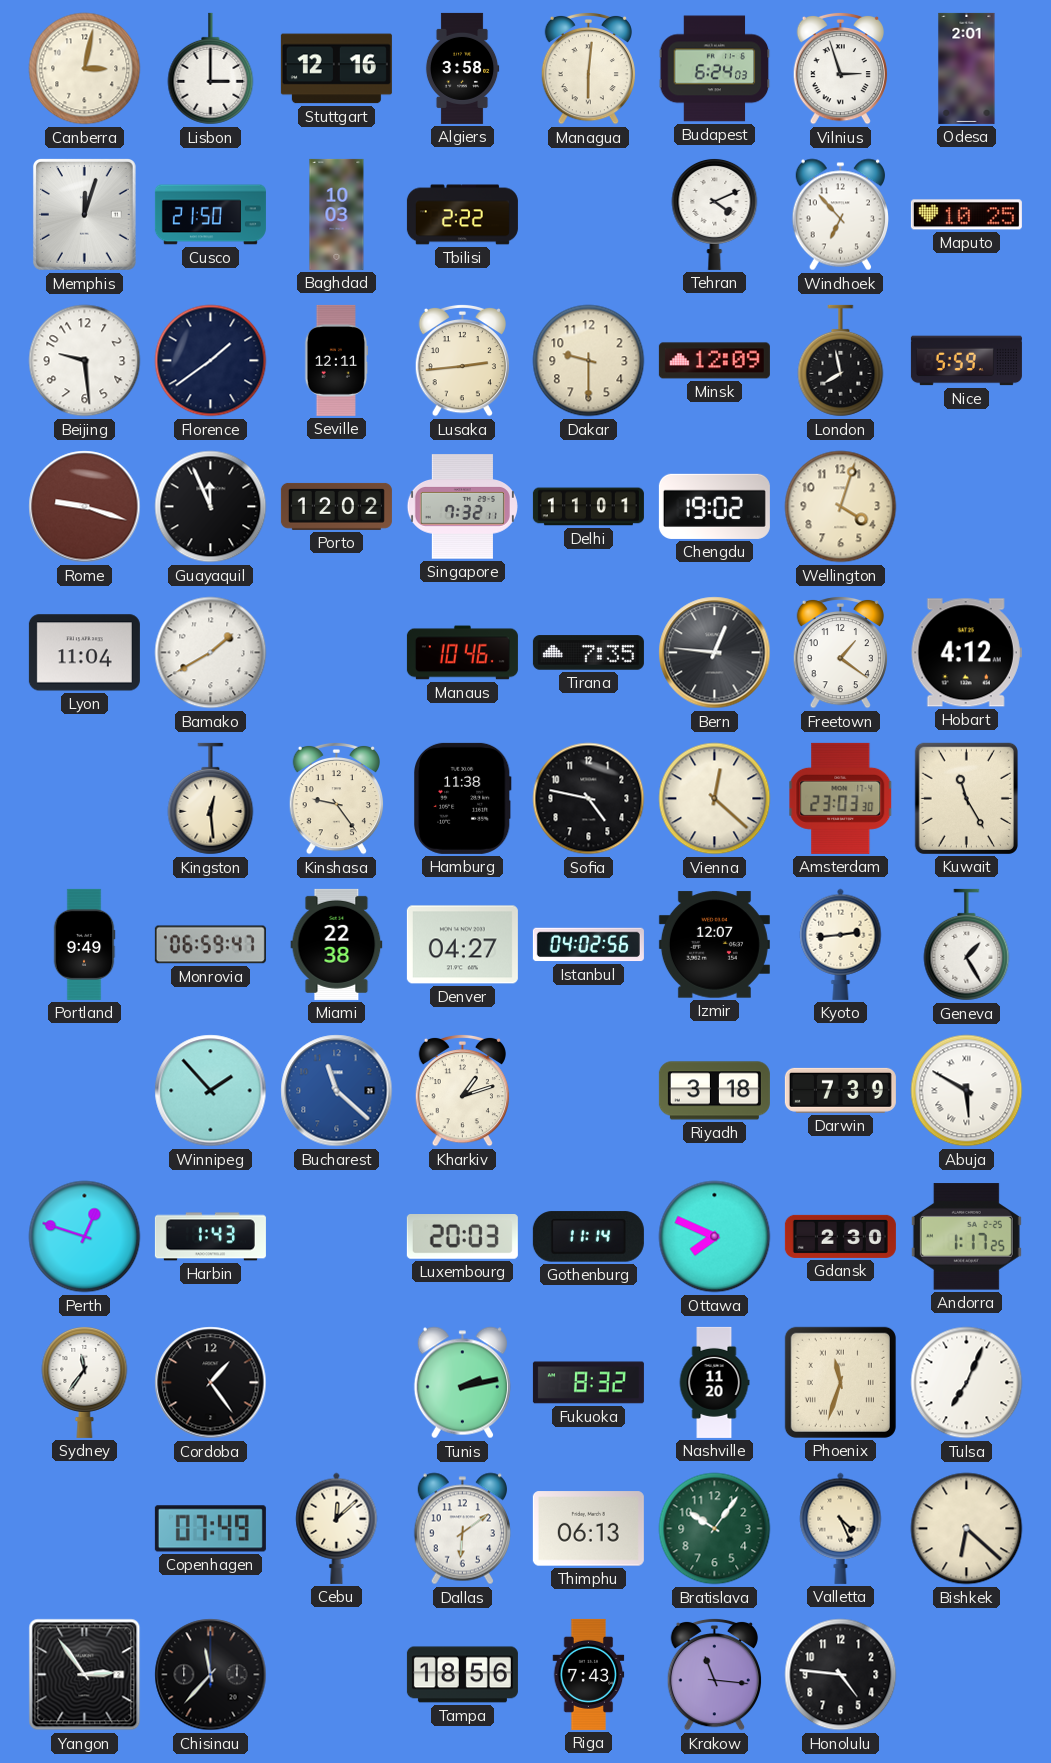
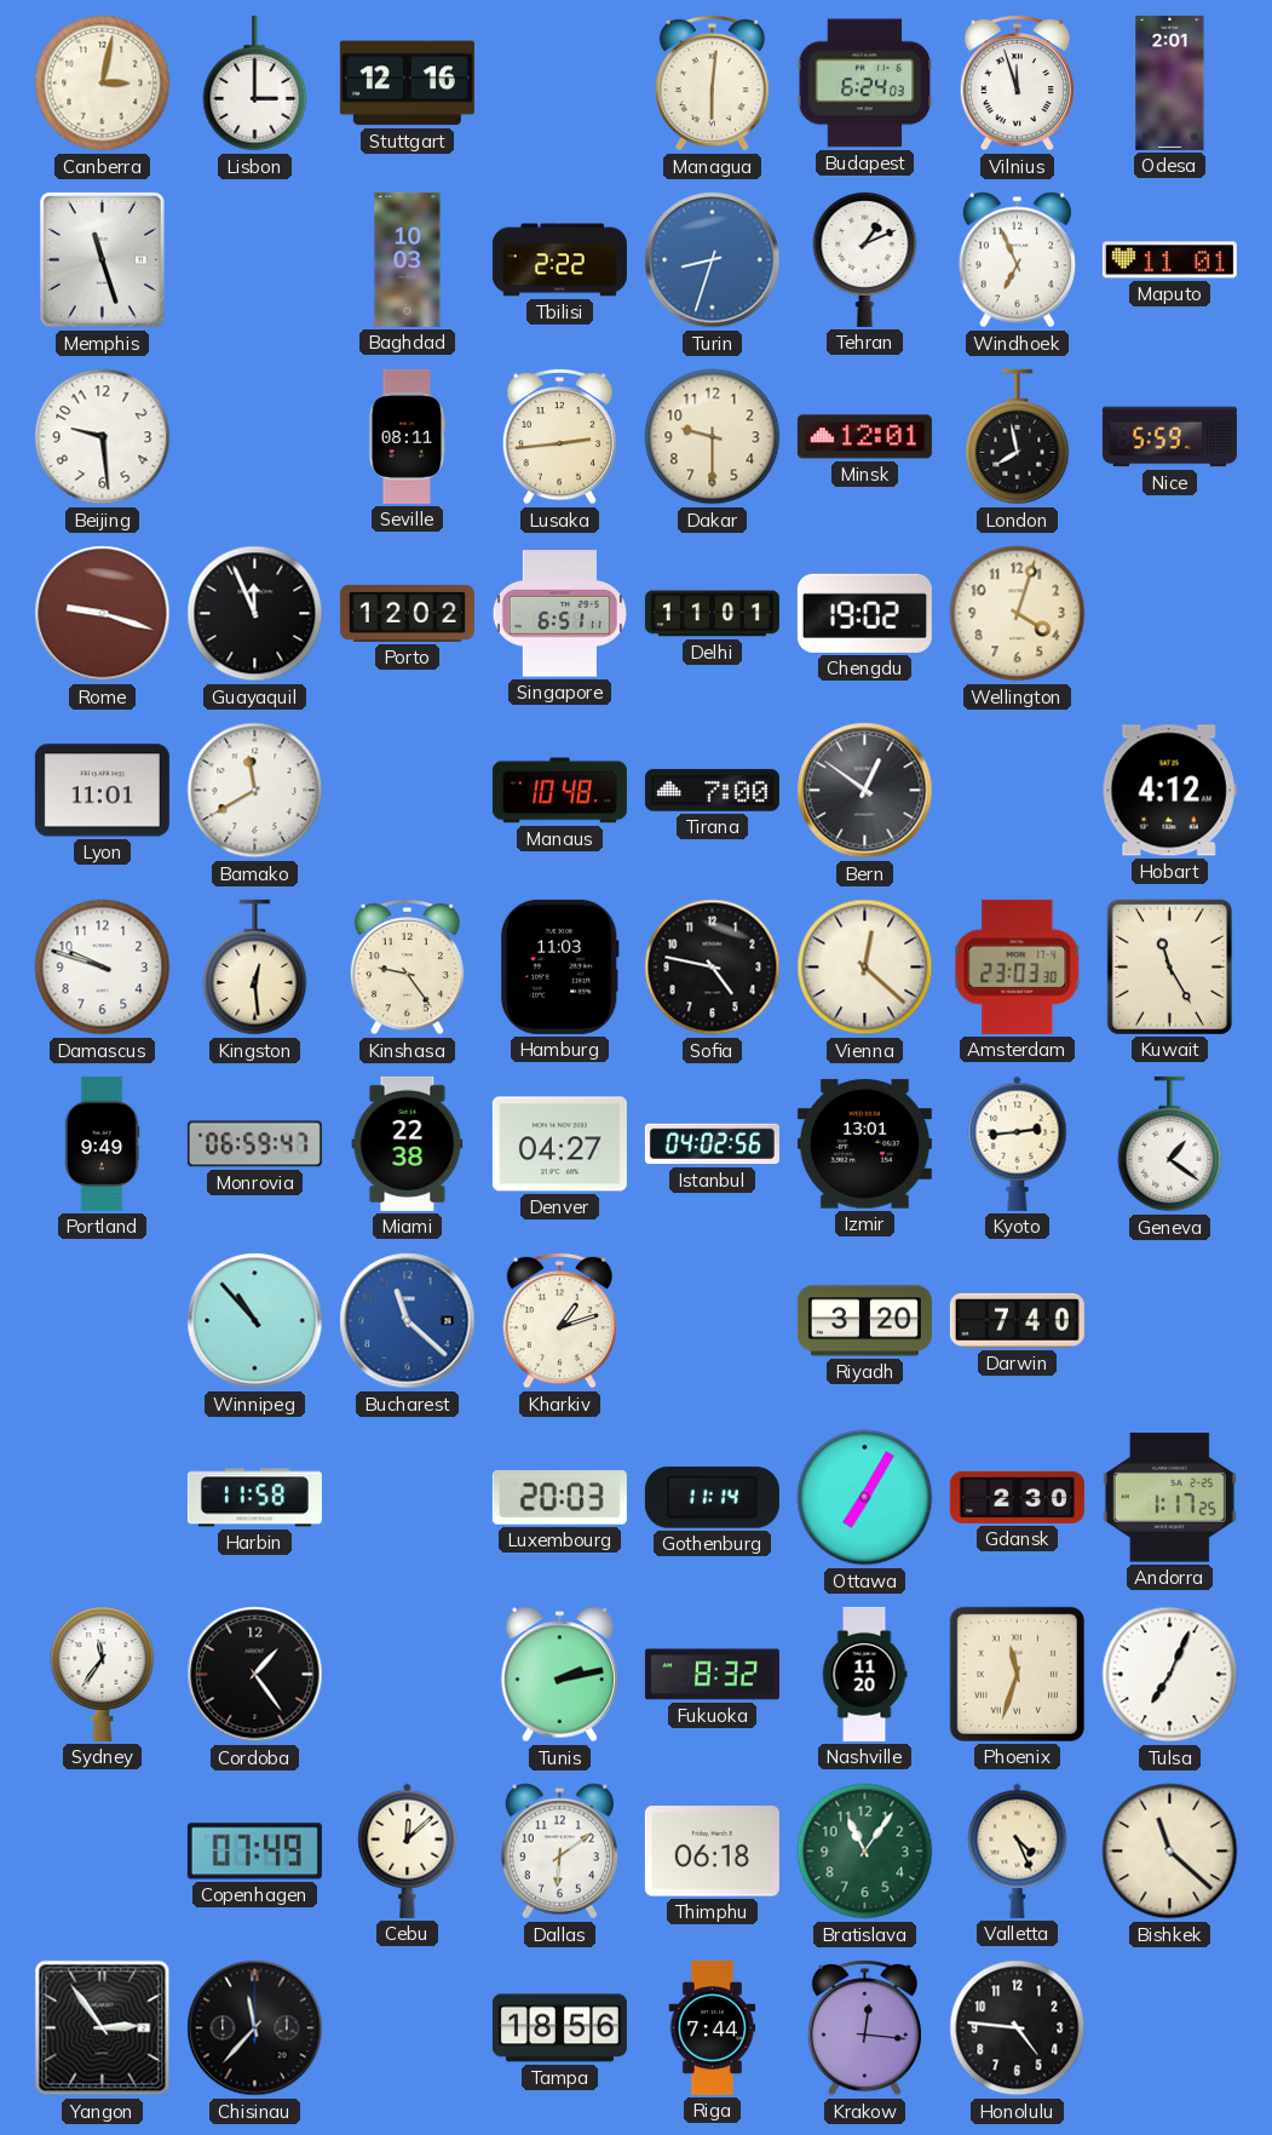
Algiers: 3:58 -> none
Vilnius: 2:57 -> 11:57
Memphis: 12:03 -> 11:27
Cusco: 21:50 -> none
Turin: none -> 8:33
Tehran: 4:11 -> 1:11
Windhoek: 6:53 -> 6:56
Maputo: 10:25 -> 11:01
Florence: 1:39 -> none
Seville: 12:11 -> 08:11
Minsk: 12:09 -> 12:01
Singapore: 7:32 -> 6:51
Lyon: 11:04 -> 11:01
Bamako: 1:40 -> 11:40
Manaus: 10:46 -> 10:48
Tirana: 7:35 -> 7:00
Bern: 12:46 -> 12:51
Freetown: 1:21 -> none
Damascus: none -> 9:48
Hamburg: 11:38 -> 11:03
Izmir: 12:07 -> 13:01
Geneva: 1:25 -> 1:21
Winnipeg: 1:53 -> 10:53
Riyadh: 3:18 -> 3:20
Darwin: 7:39 -> 7:40
Abuja: 5:50 -> none
Perth: 12:48 -> none
Harbin: 1:43 -> 11:58
Ottawa: 7:49 -> 7:05
Thimphu: 06:13 -> 06:18
Bratislava: 10:06 -> 11:06
Bishkek: 6:22 -> 11:22
Riga: 7:43 -> 7:44
Krakow: 11:16 -> 12:16
